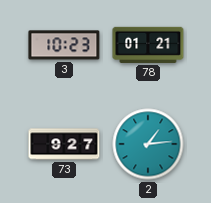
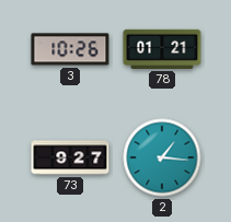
3: 10:23 -> 10:26
2: 1:14 -> 1:16
